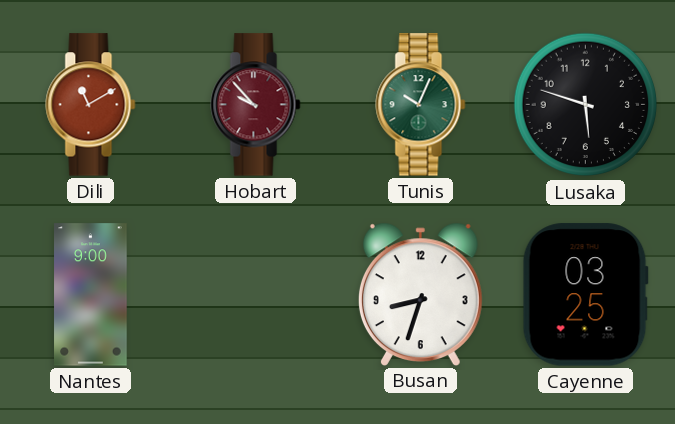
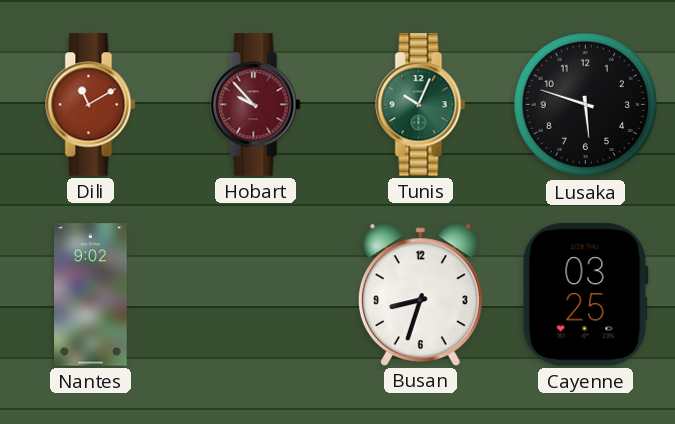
Nantes: 9:00 -> 9:02
